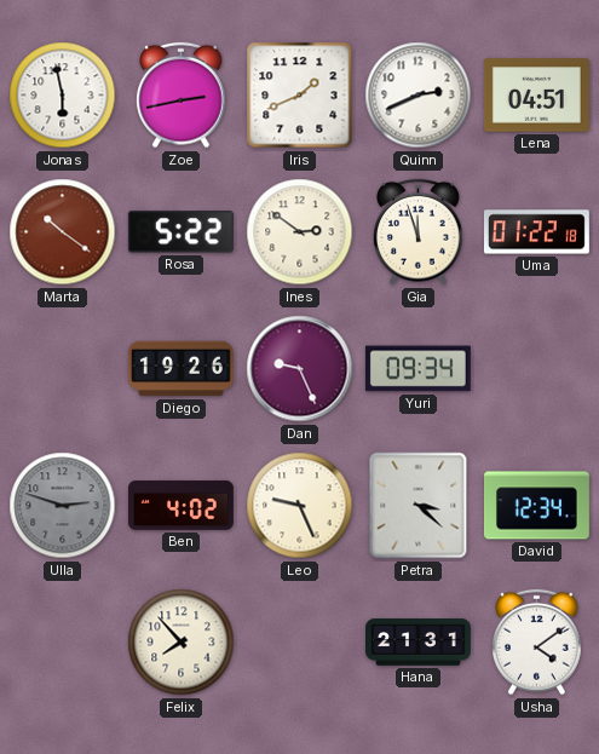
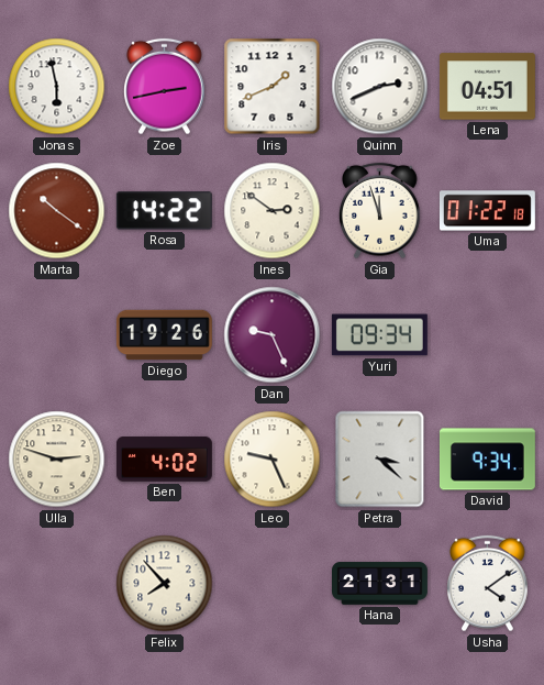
Rosa: 5:22 -> 14:22
Ulla dial: grey -> cream
David: 12:34 -> 9:34
